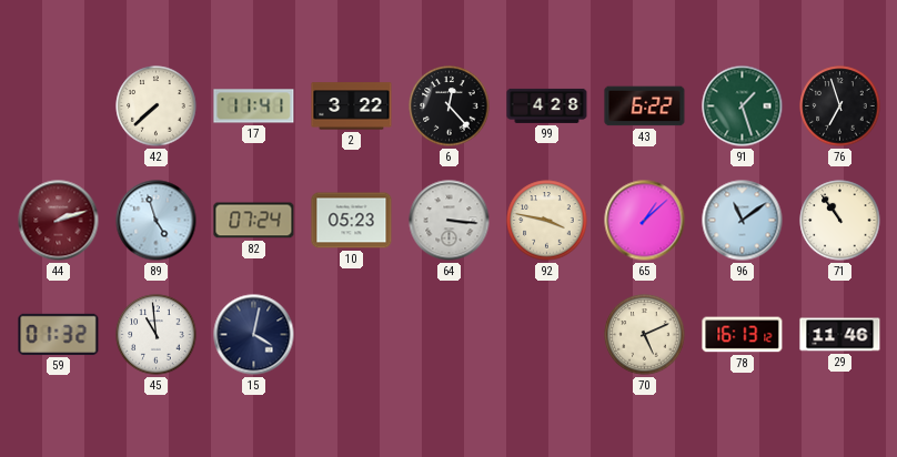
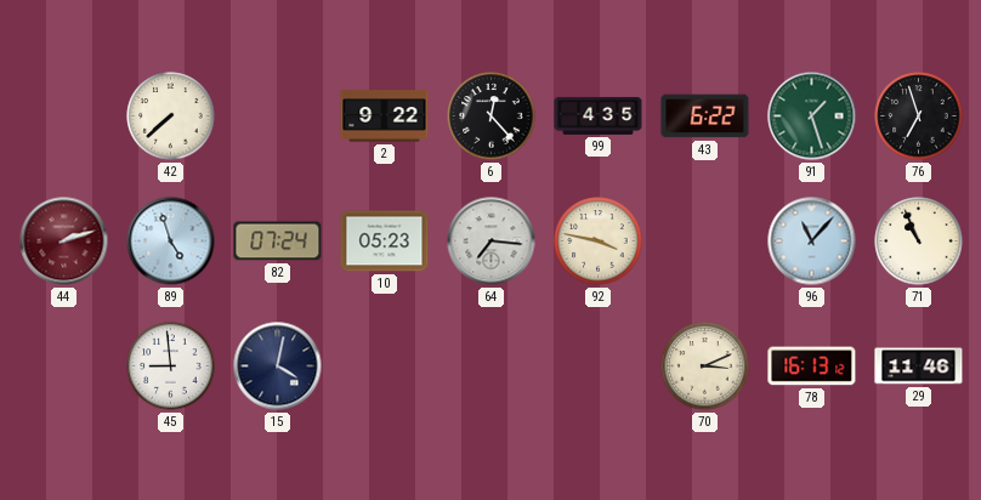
17: 11:41 -> none
2: 3:22 -> 9:22
99: 4:28 -> 4:35
64: 3:16 -> 7:16
65: 1:08 -> none
96: 11:09 -> 11:07
71: 10:54 -> 10:56
59: 01:32 -> none
45: 10:59 -> 8:59
70: 5:11 -> 3:11
